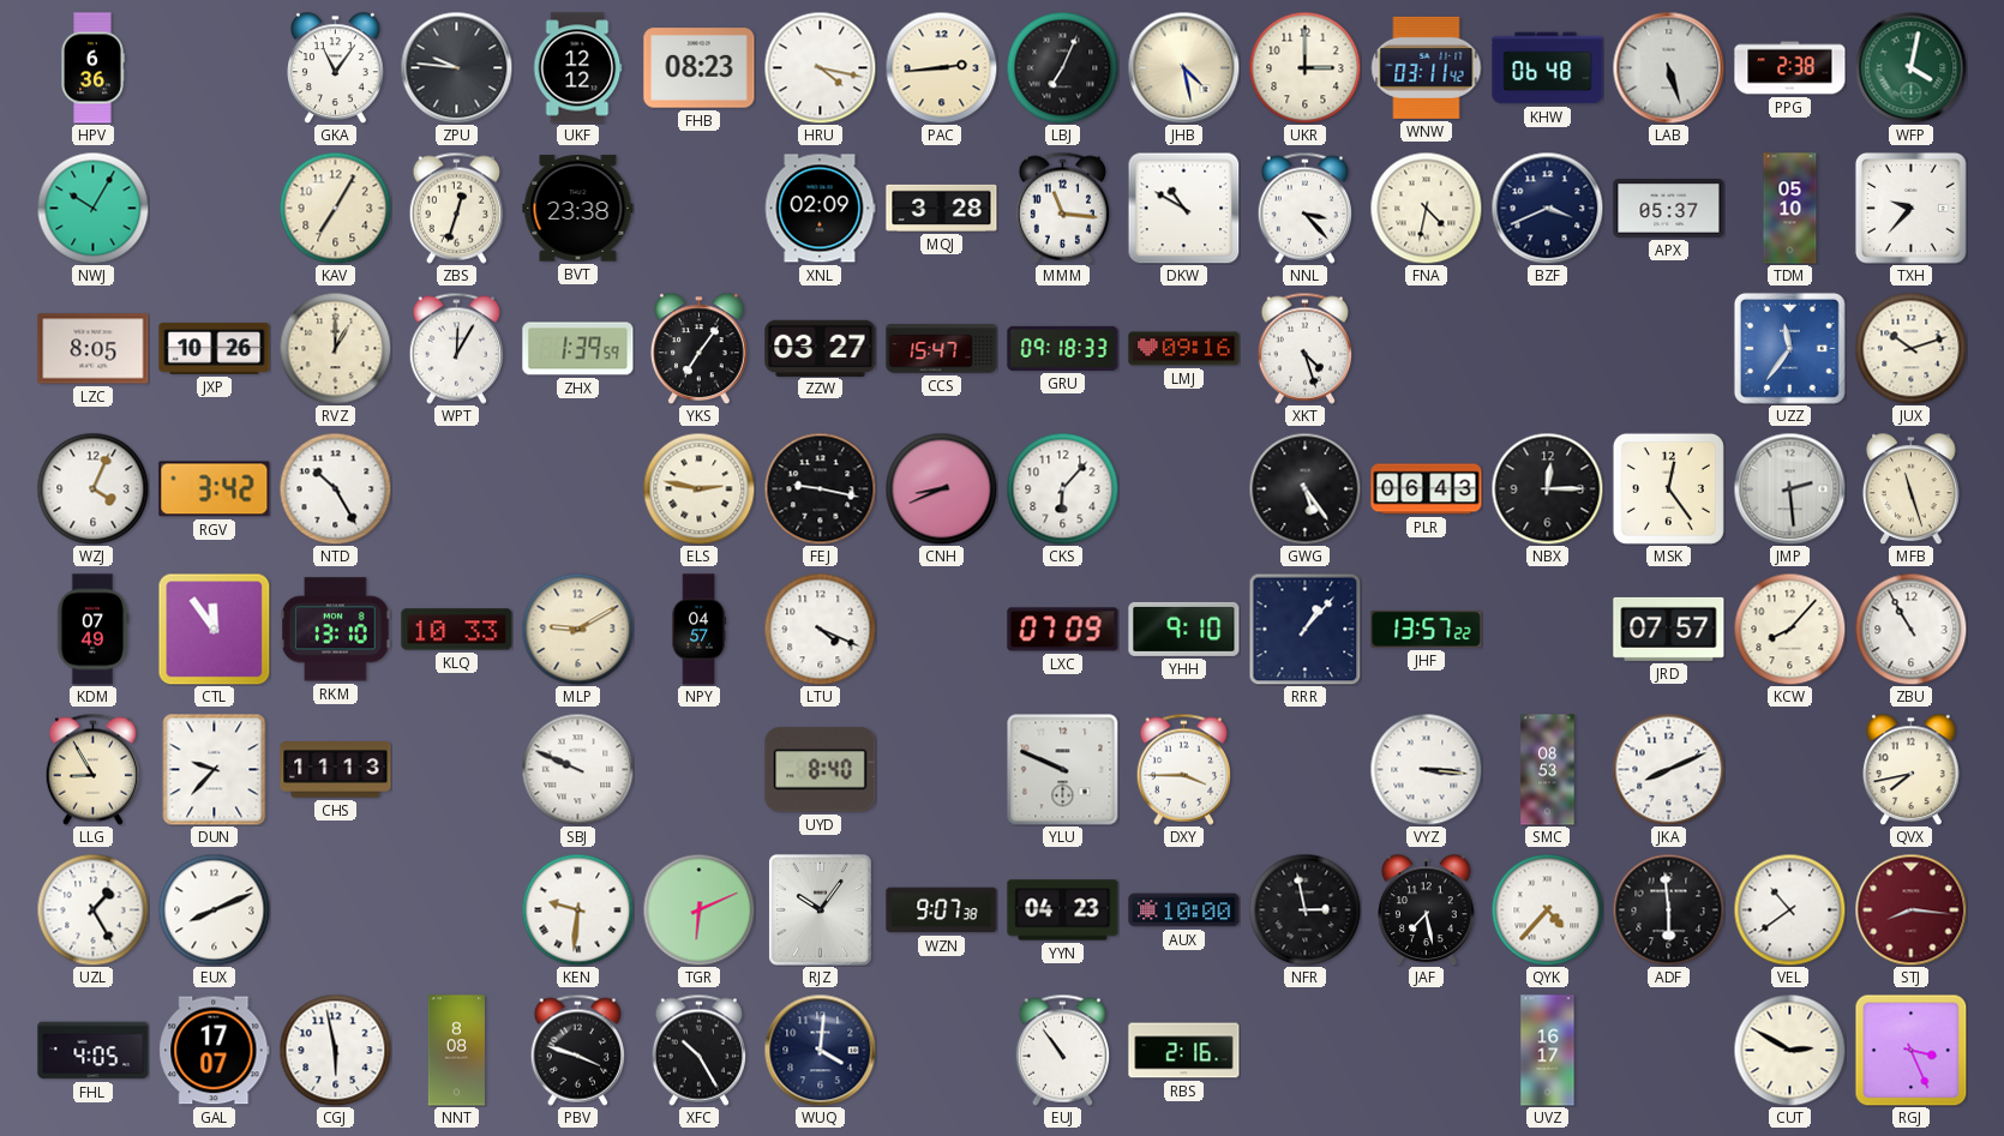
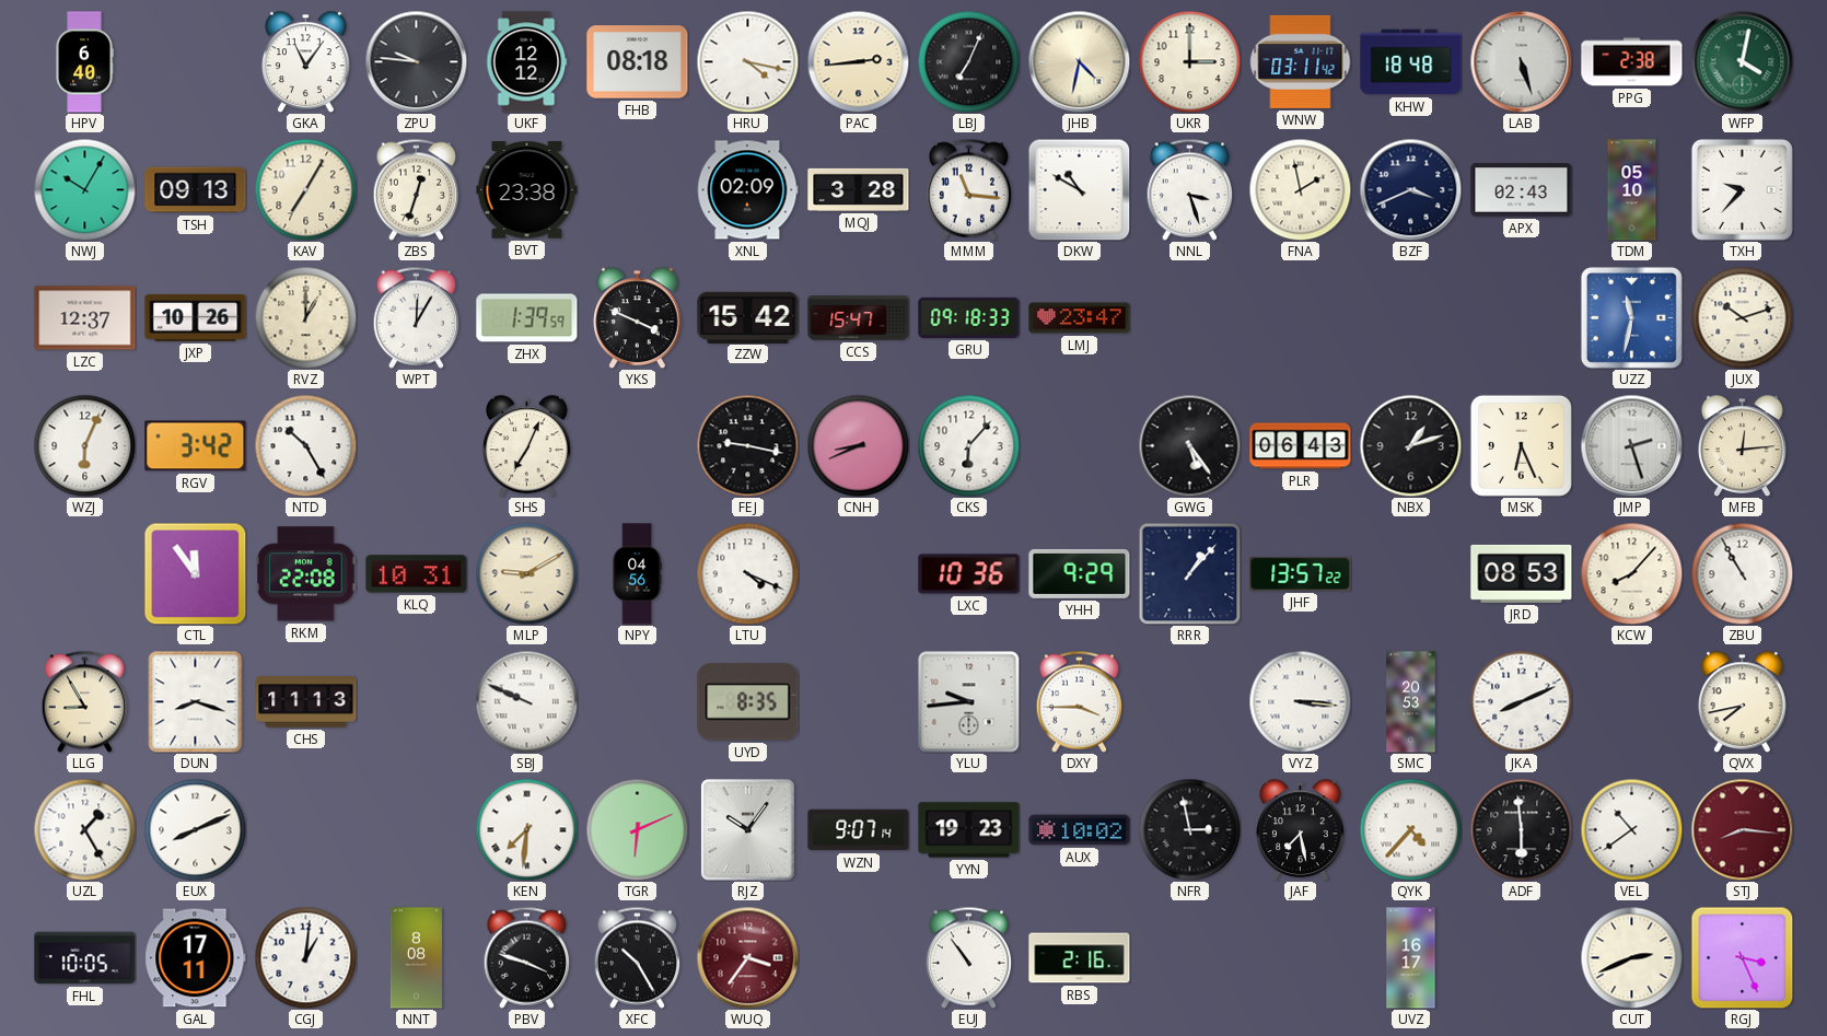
HPV: 6:36 -> 6:40
FHB: 08:23 -> 08:18
JHB: 4:28 -> 4:32
KHW: 06:48 -> 18:48
TSH: none -> 09:13
NNL: 3:23 -> 3:27
FNA: 4:32 -> 1:58
APX: 05:37 -> 02:43
LZC: 8:05 -> 12:37
YKS: 7:06 -> 3:49
ZZW: 03:27 -> 15:42
LMJ: 09:16 -> 23:47
XKT: 4:27 -> none
UZZ: 11:36 -> 11:32
WZJ: 4:04 -> 6:04
SHS: none -> 7:04
ELS: 2:47 -> none
NBX: 12:15 -> 1:12
MSK: 12:24 -> 6:26
JMP: 2:29 -> 2:27
MFB: 11:27 -> 12:14
KDM: 07:49 -> none
RKM: 13:10 -> 22:08
KLQ: 10:33 -> 10:31
NPY: 04:57 -> 04:56
LXC: 07:09 -> 10:36
YHH: 9:10 -> 9:29
JRD: 07:57 -> 08:53
DUN: 9:37 -> 8:18
UYD: 8:40 -> 8:35
YLU: 9:49 -> 9:44
SMC: 08:53 -> 20:53
KEN: 9:31 -> 7:31
WZN: 9:07:38 -> 9:07:14
YYN: 04:23 -> 19:23
AUX: 10:00 -> 10:02
FHL: 4:05 -> 10:05
GAL: 17:07 -> 17:11
CGJ: 5:58 -> 1:01
WUQ: 4:01 -> 3:36
WUQ dial: navy -> burgundy
CUT: 2:50 -> 2:41
